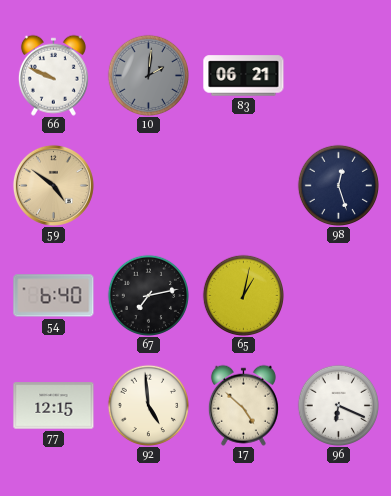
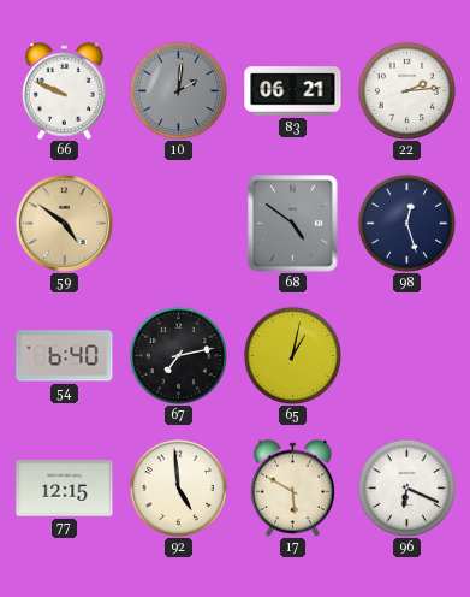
22: none -> 2:14
68: none -> 4:51
17: 4:52 -> 5:50
